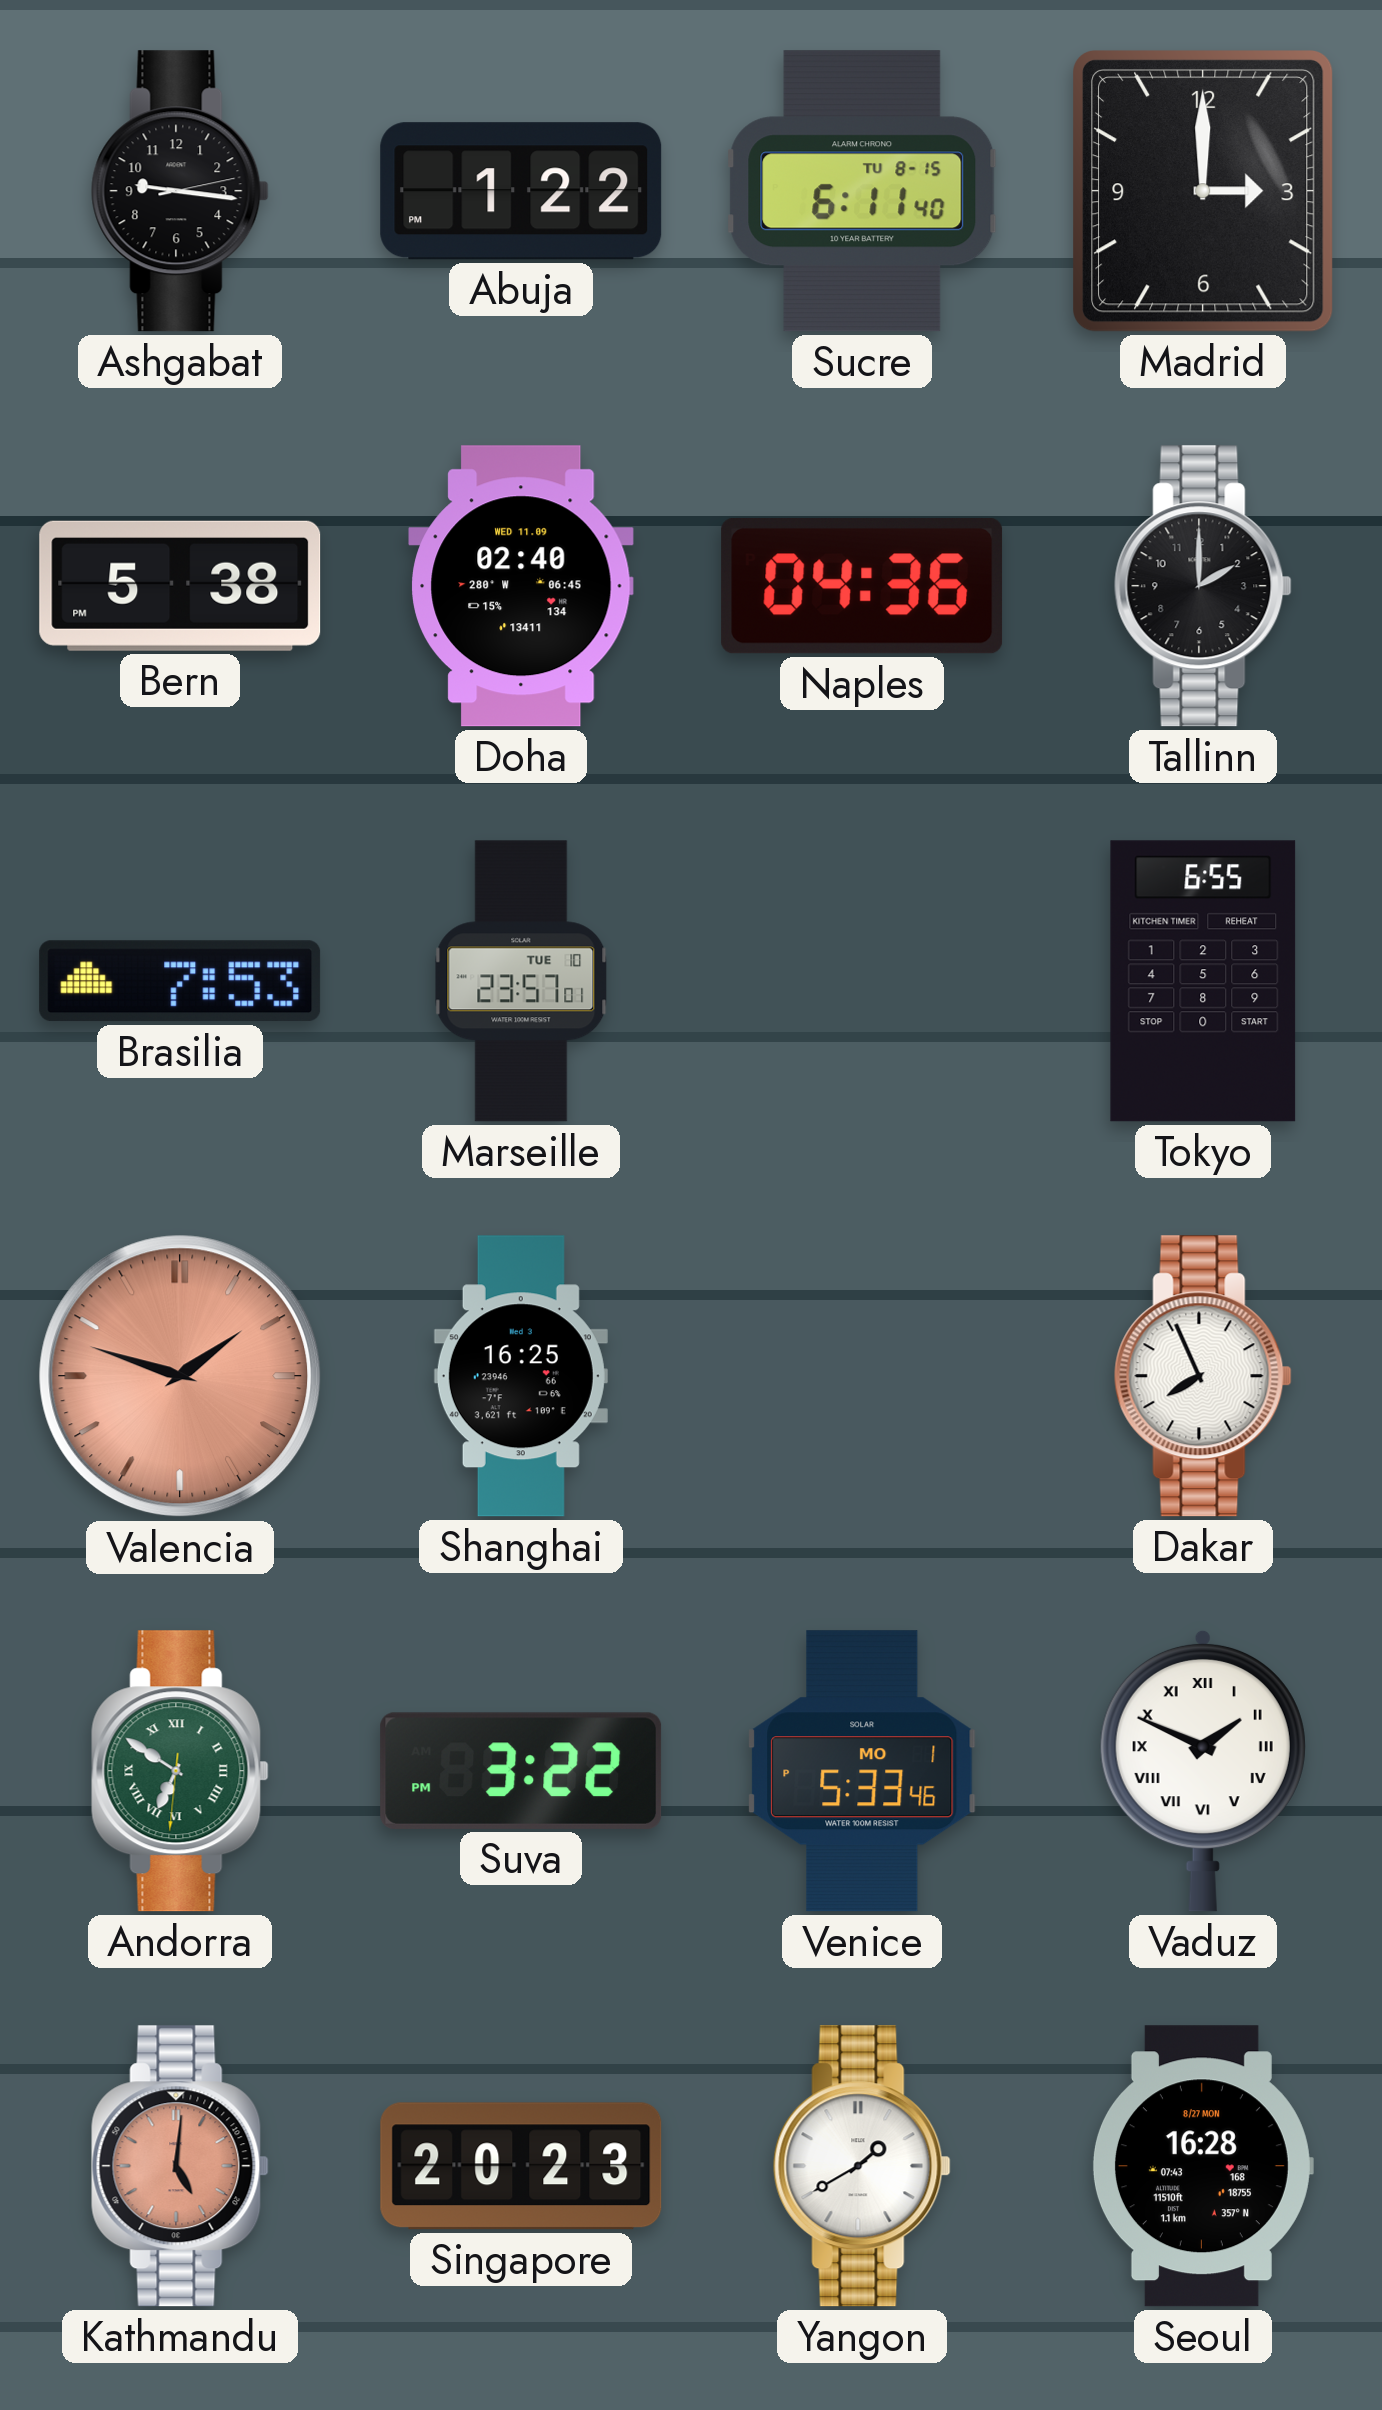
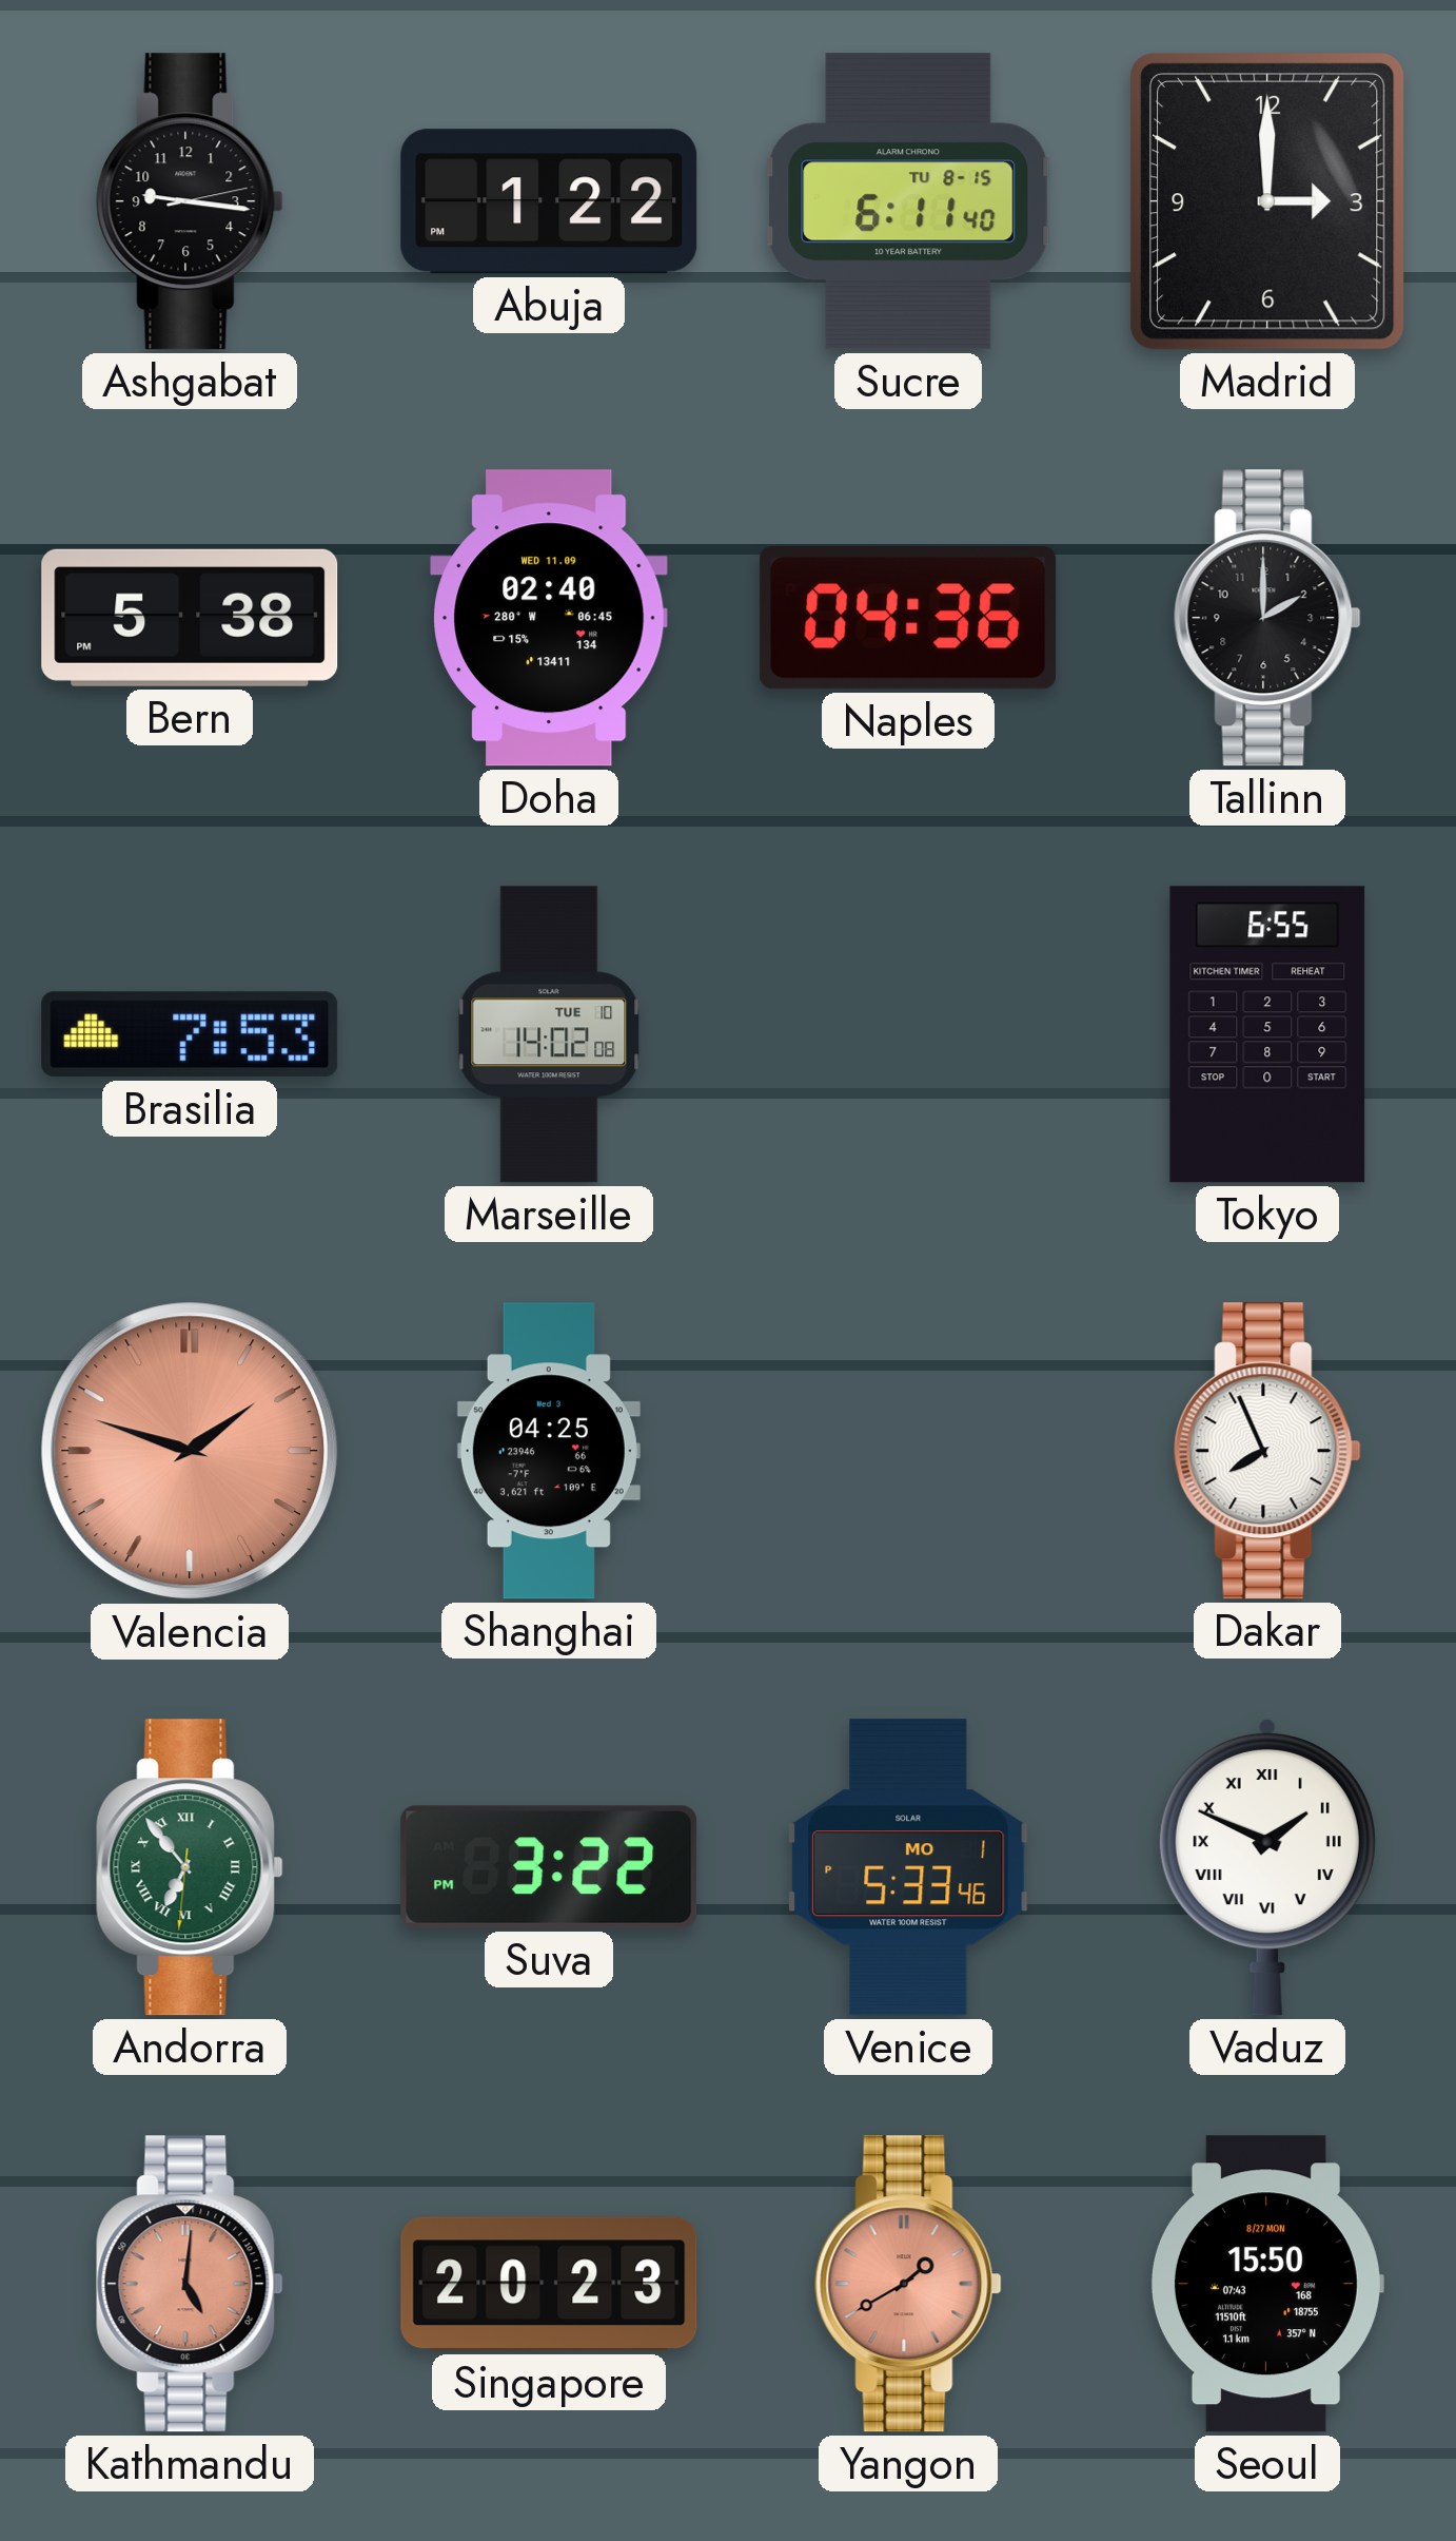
Marseille: 23:57 -> 14:02
Shanghai: 16:25 -> 04:25
Andorra: 6:50 -> 6:53
Yangon dial: white -> salmon
Seoul: 16:28 -> 15:50
